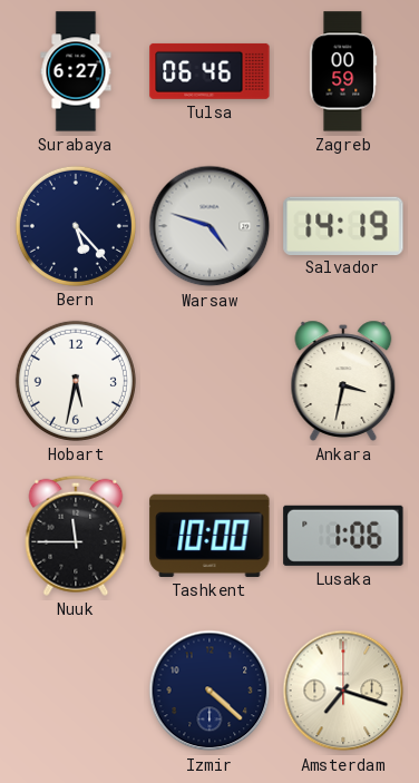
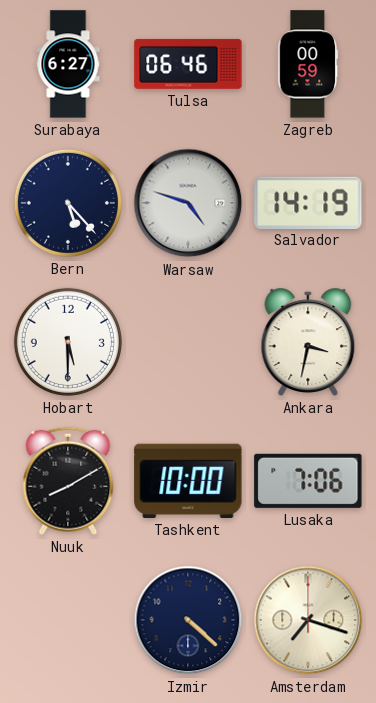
Hobart: 5:32 -> 5:30
Nuuk: 11:45 -> 8:10
Lusaka: 1:06 -> 7:06
